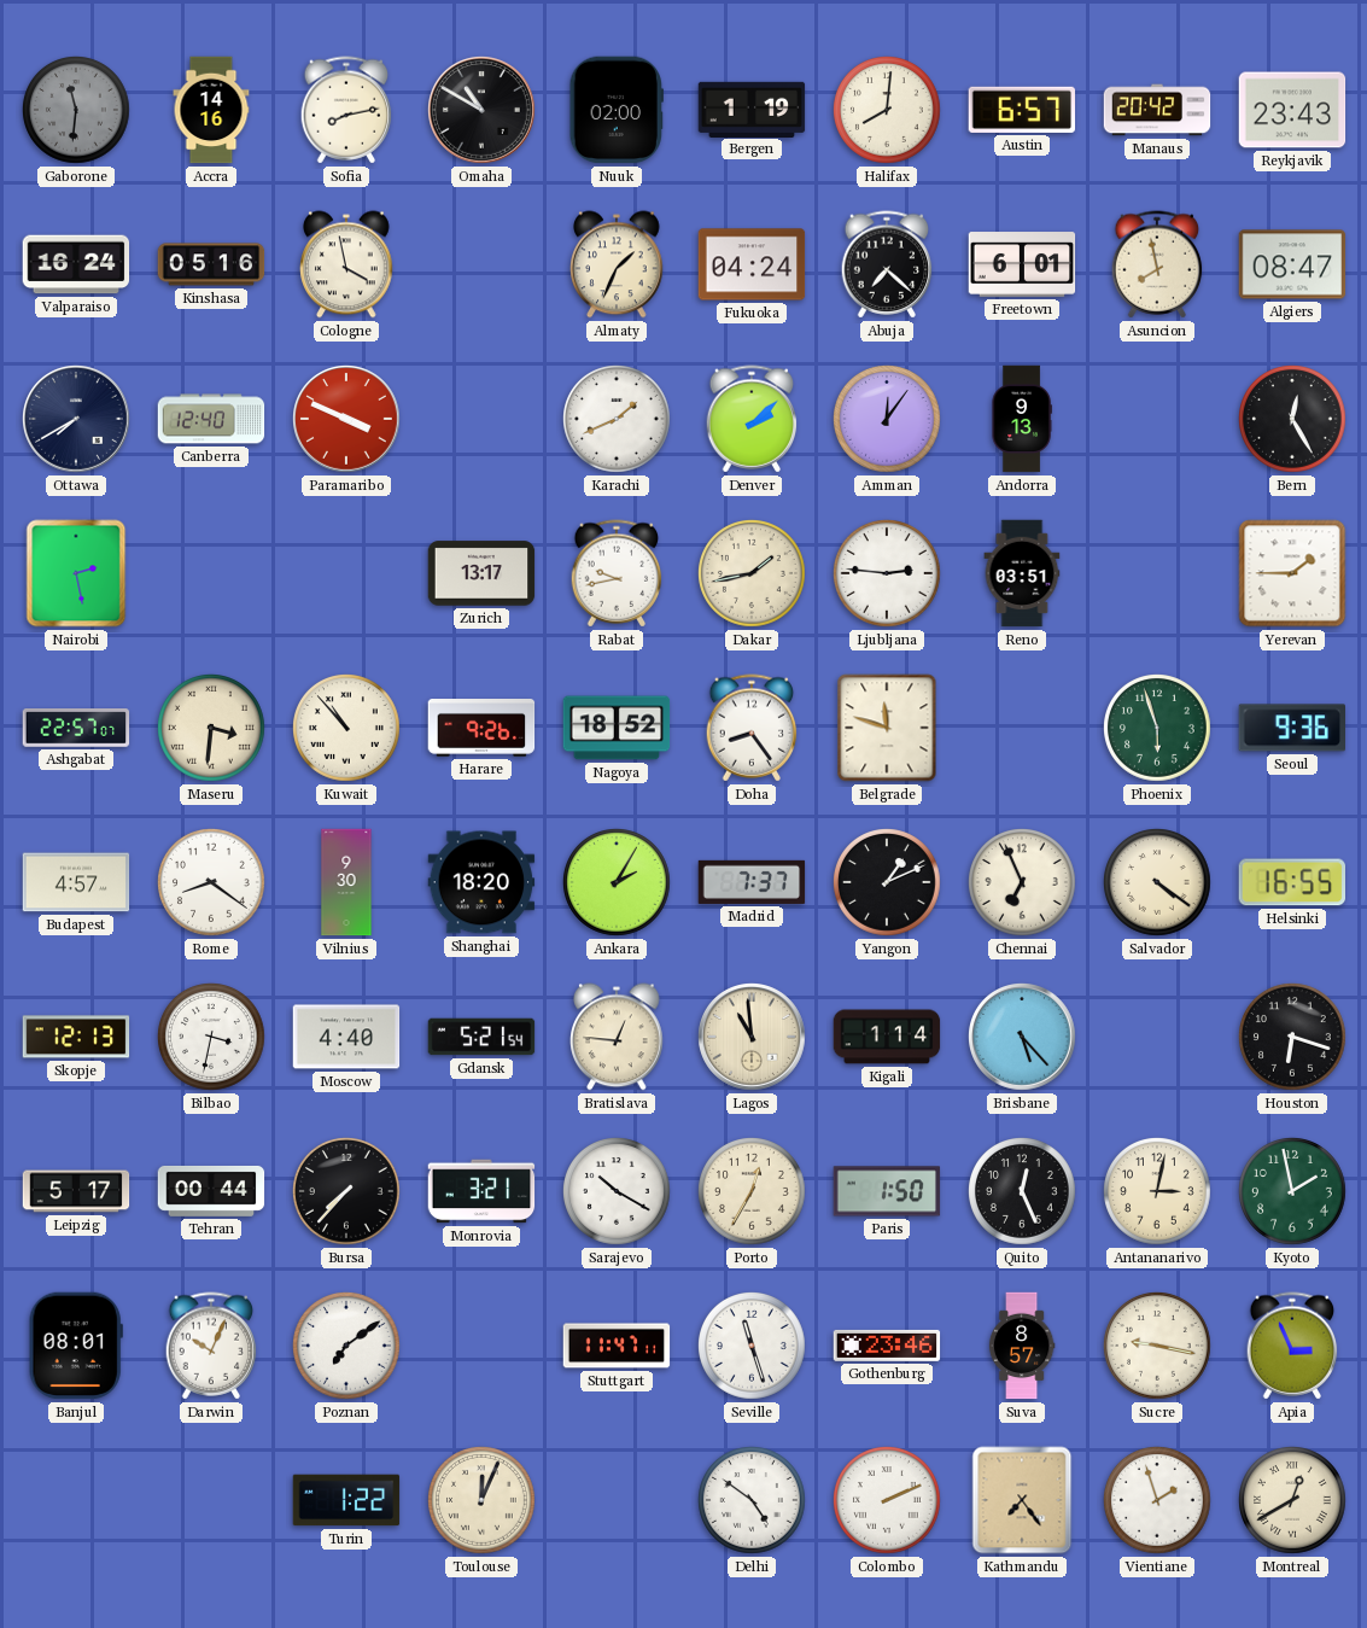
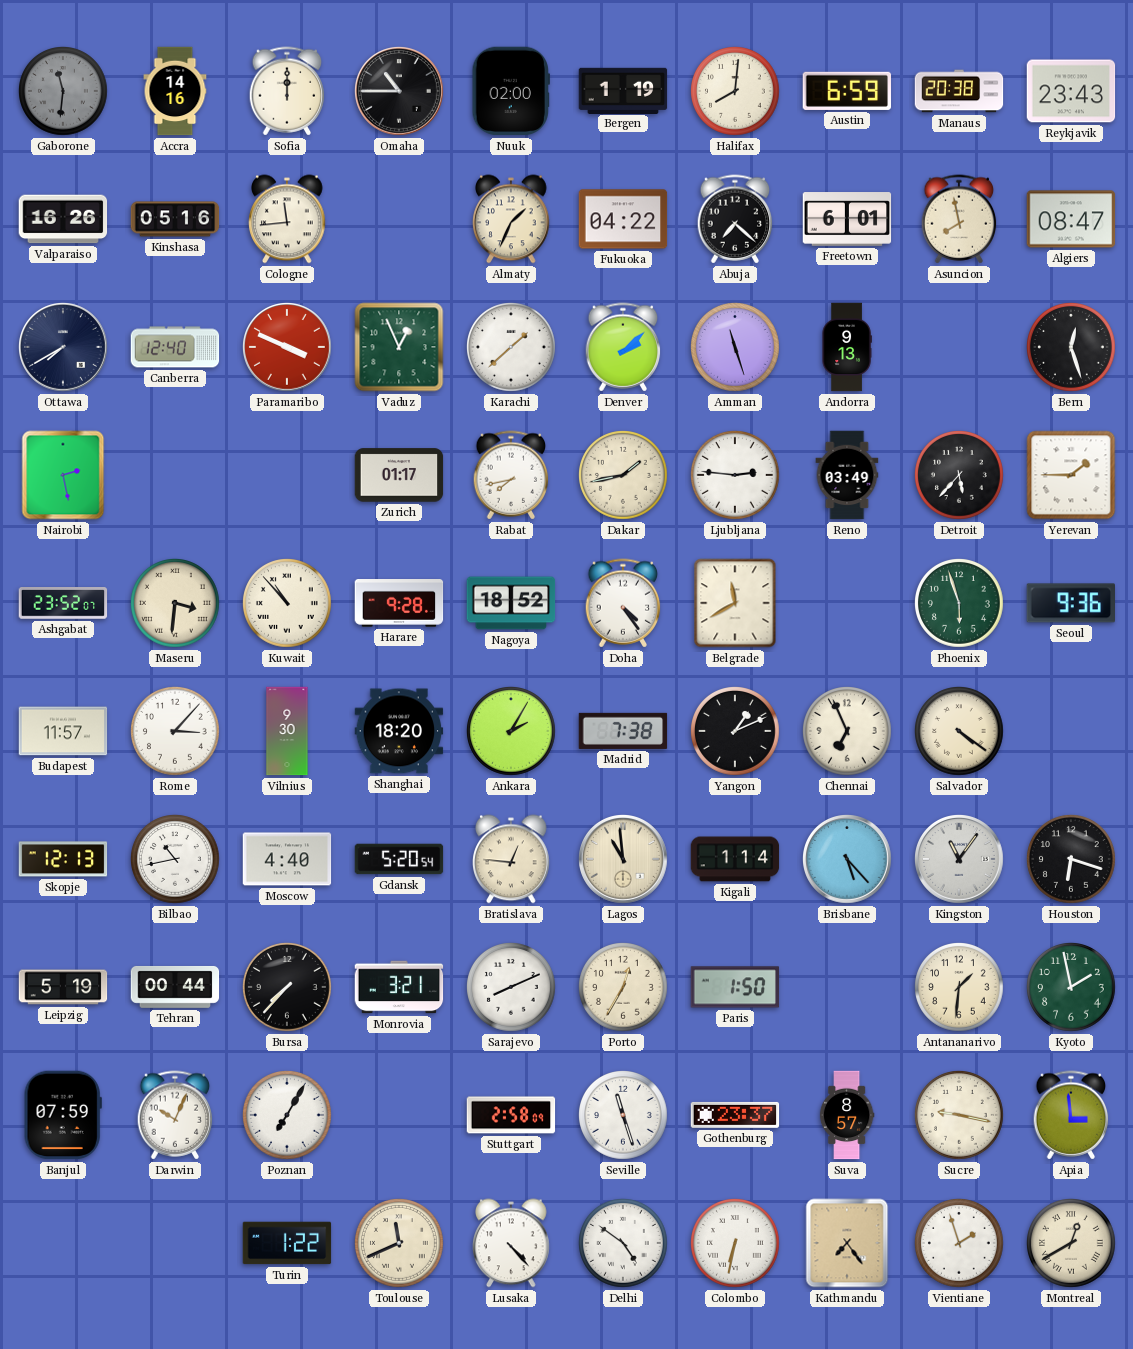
Sofia: 8:13 -> 12:00
Omaha: 10:50 -> 10:45
Austin: 6:57 -> 6:59
Manaus: 20:42 -> 20:38
Valparaiso: 16:24 -> 16:26
Cologne: 3:58 -> 11:44
Fukuoka: 04:24 -> 04:22
Vaduz: none -> 12:56
Karachi: 1:41 -> 1:38
Amman: 12:06 -> 11:27
Bern: 12:25 -> 12:27
Zurich: 13:17 -> 01:17
Rabat: 9:43 -> 7:43
Reno: 03:51 -> 03:49
Detroit: none -> 5:37
Ashgabat: 22:57 -> 23:52
Harare: 9:26 -> 9:28
Doha: 8:24 -> 4:24
Belgrade: 11:48 -> 11:40
Budapest: 4:57 -> 11:57
Rome: 8:21 -> 3:07
Madrid: 7:37 -> 7:38
Helsinki: 16:55 -> none
Bilbao: 3:32 -> 10:43
Gdansk: 5:21 -> 5:20
Kingston: none -> 11:06
Leipzig: 5:17 -> 5:19
Sarajevo: 10:20 -> 8:11
Quito: 12:26 -> none
Antananarivo: 3:02 -> 1:31
Banjul: 08:01 -> 07:59
Poznan: 7:09 -> 7:05
Stuttgart: 11:47 -> 2:58
Gothenburg: 23:46 -> 23:37
Apia: 2:56 -> 2:59
Toulouse: 12:04 -> 11:41
Lusaka: none -> 4:23
Colombo: 2:11 -> 6:32
